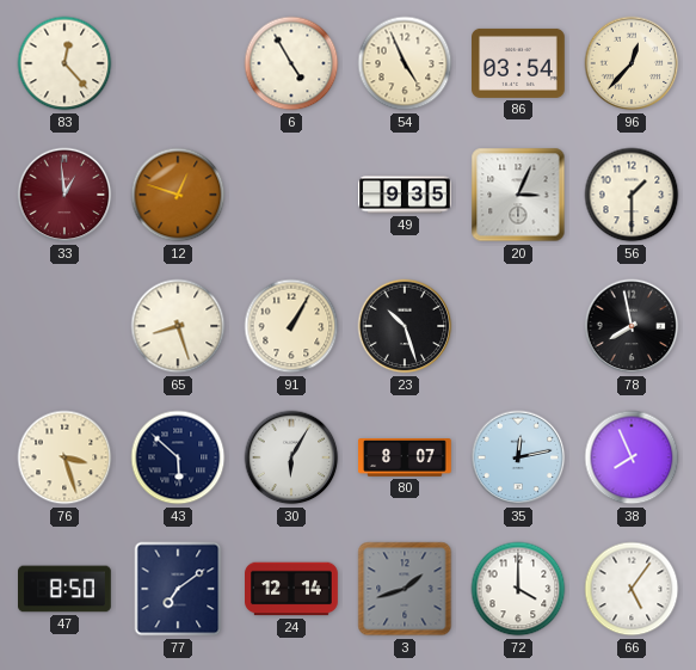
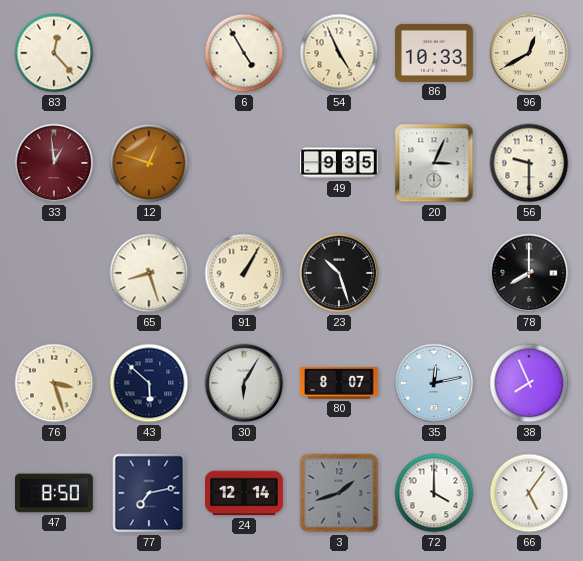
86: 03:54 -> 10:33
96: 12:37 -> 12:40
56: 1:30 -> 9:30
78: 7:58 -> 8:00
77: 7:09 -> 7:13
